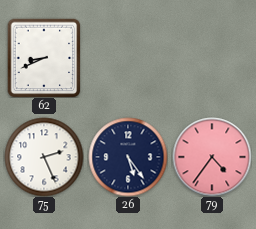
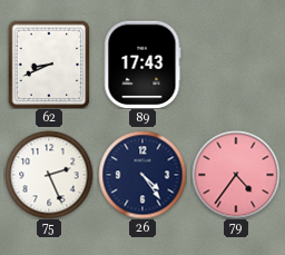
89: none -> 17:43
26: 5:24 -> 4:24
